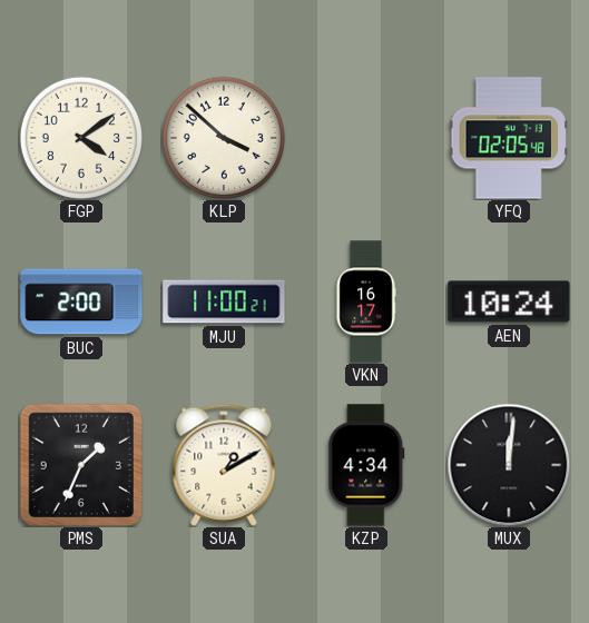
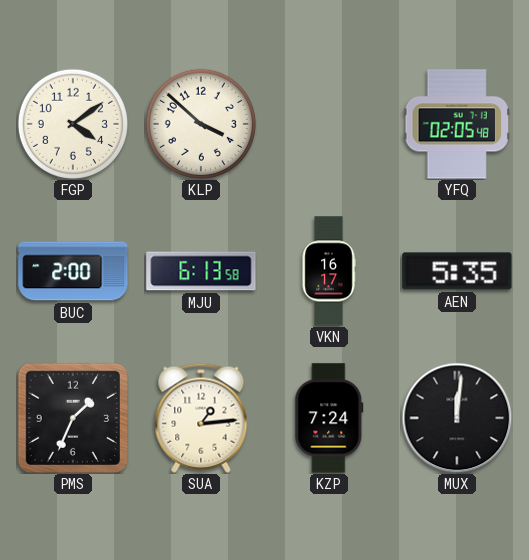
MJU: 11:00 -> 6:13
AEN: 10:24 -> 5:35
SUA: 1:10 -> 1:14
KZP: 4:34 -> 7:24
